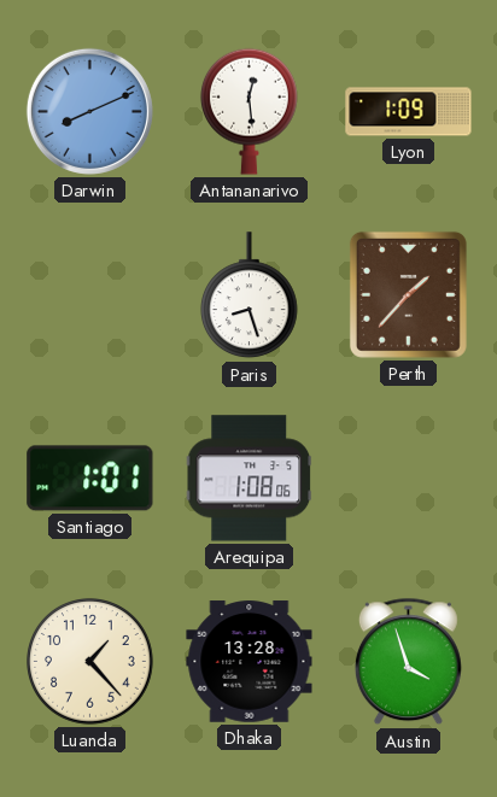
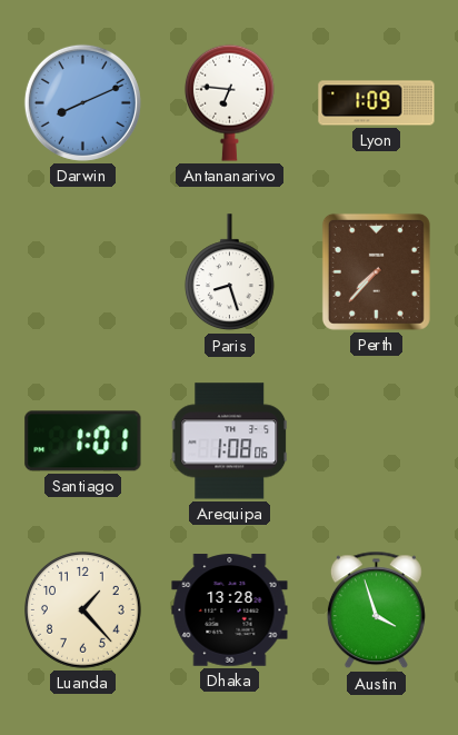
Antananarivo: 12:29 -> 6:46
Perth: 1:37 -> 7:37
